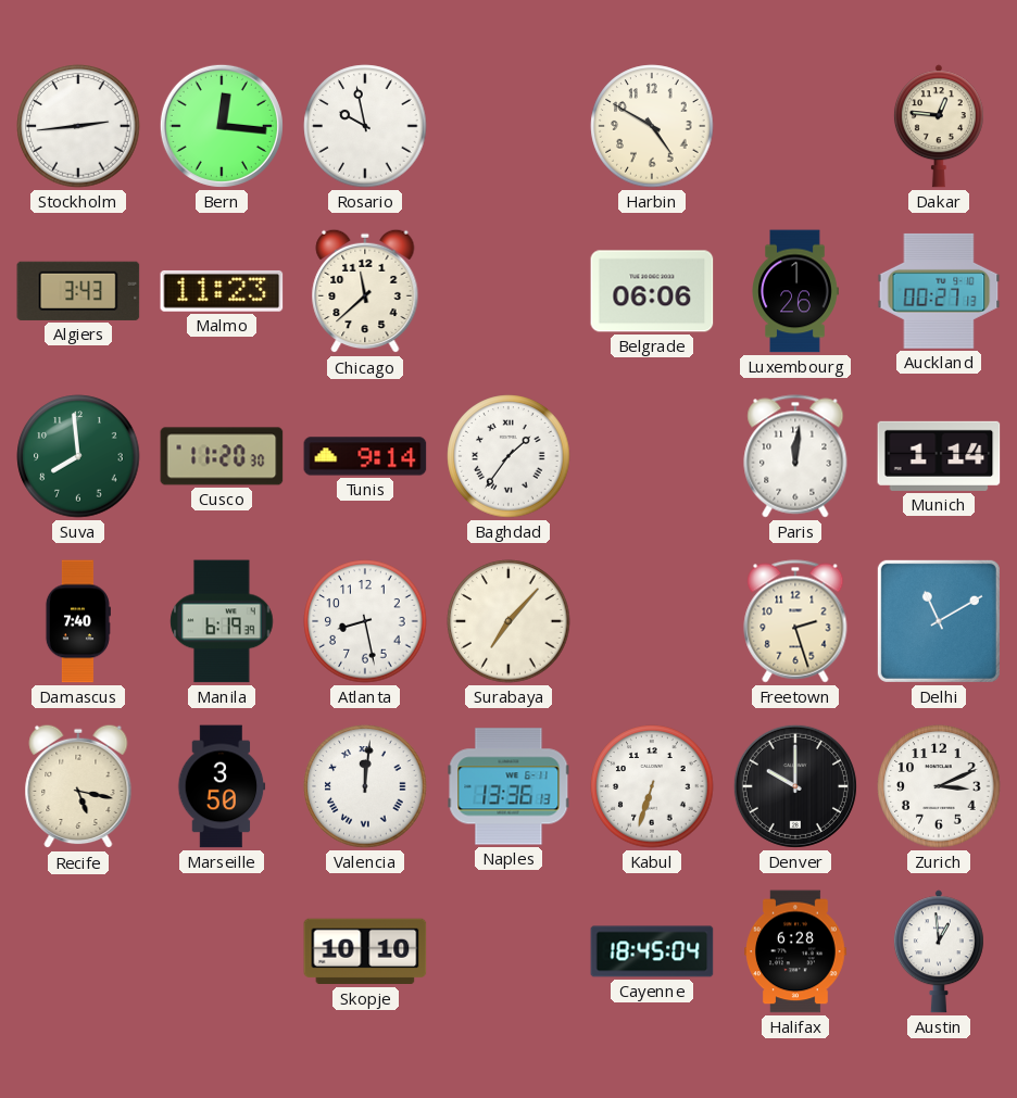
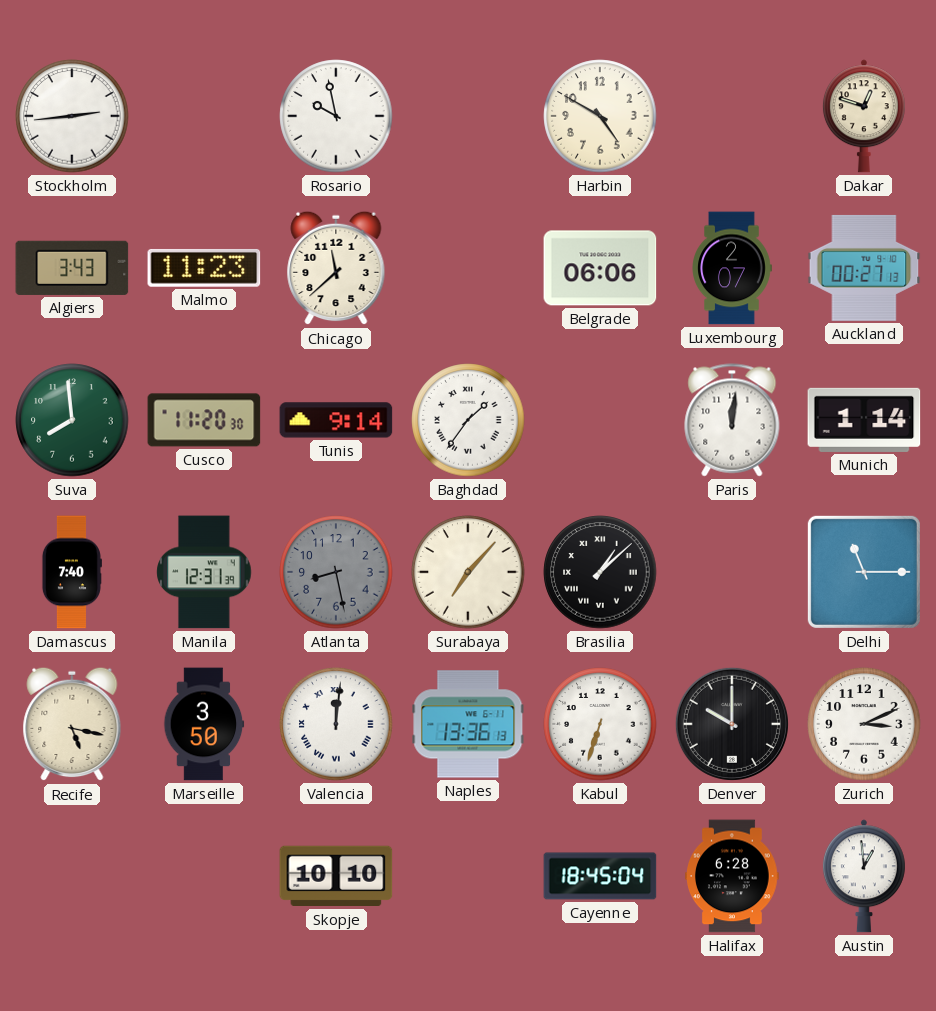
Bern: 12:16 -> none
Dakar: 12:46 -> 12:48
Luxembourg: 1:26 -> 2:07
Manila: 6:19 -> 12:31
Atlanta dial: white -> grey
Brasilia: none -> 1:08
Freetown: 2:27 -> none
Delhi: 11:10 -> 11:15
